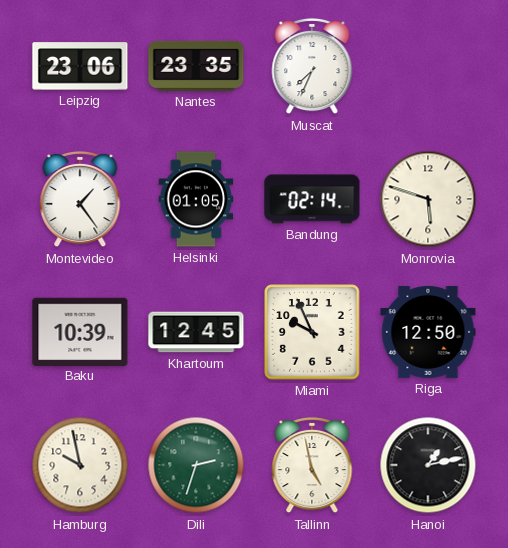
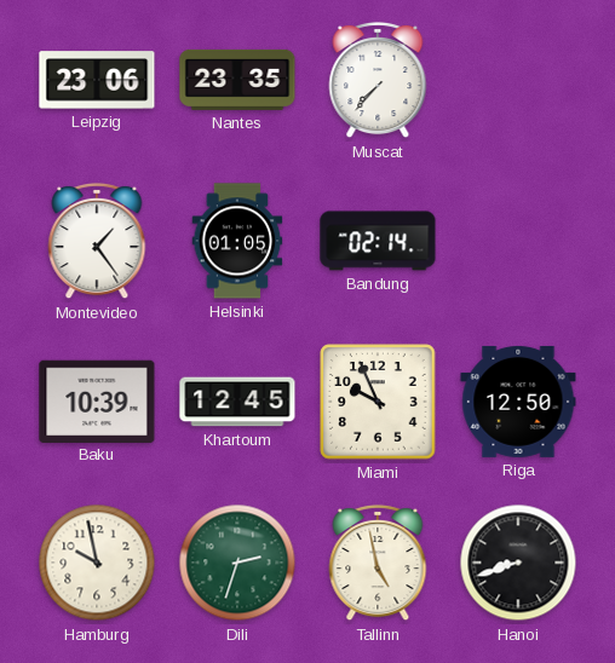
Muscat: 7:34 -> 7:37
Monrovia: 5:48 -> none
Hanoi: 1:13 -> 8:42
